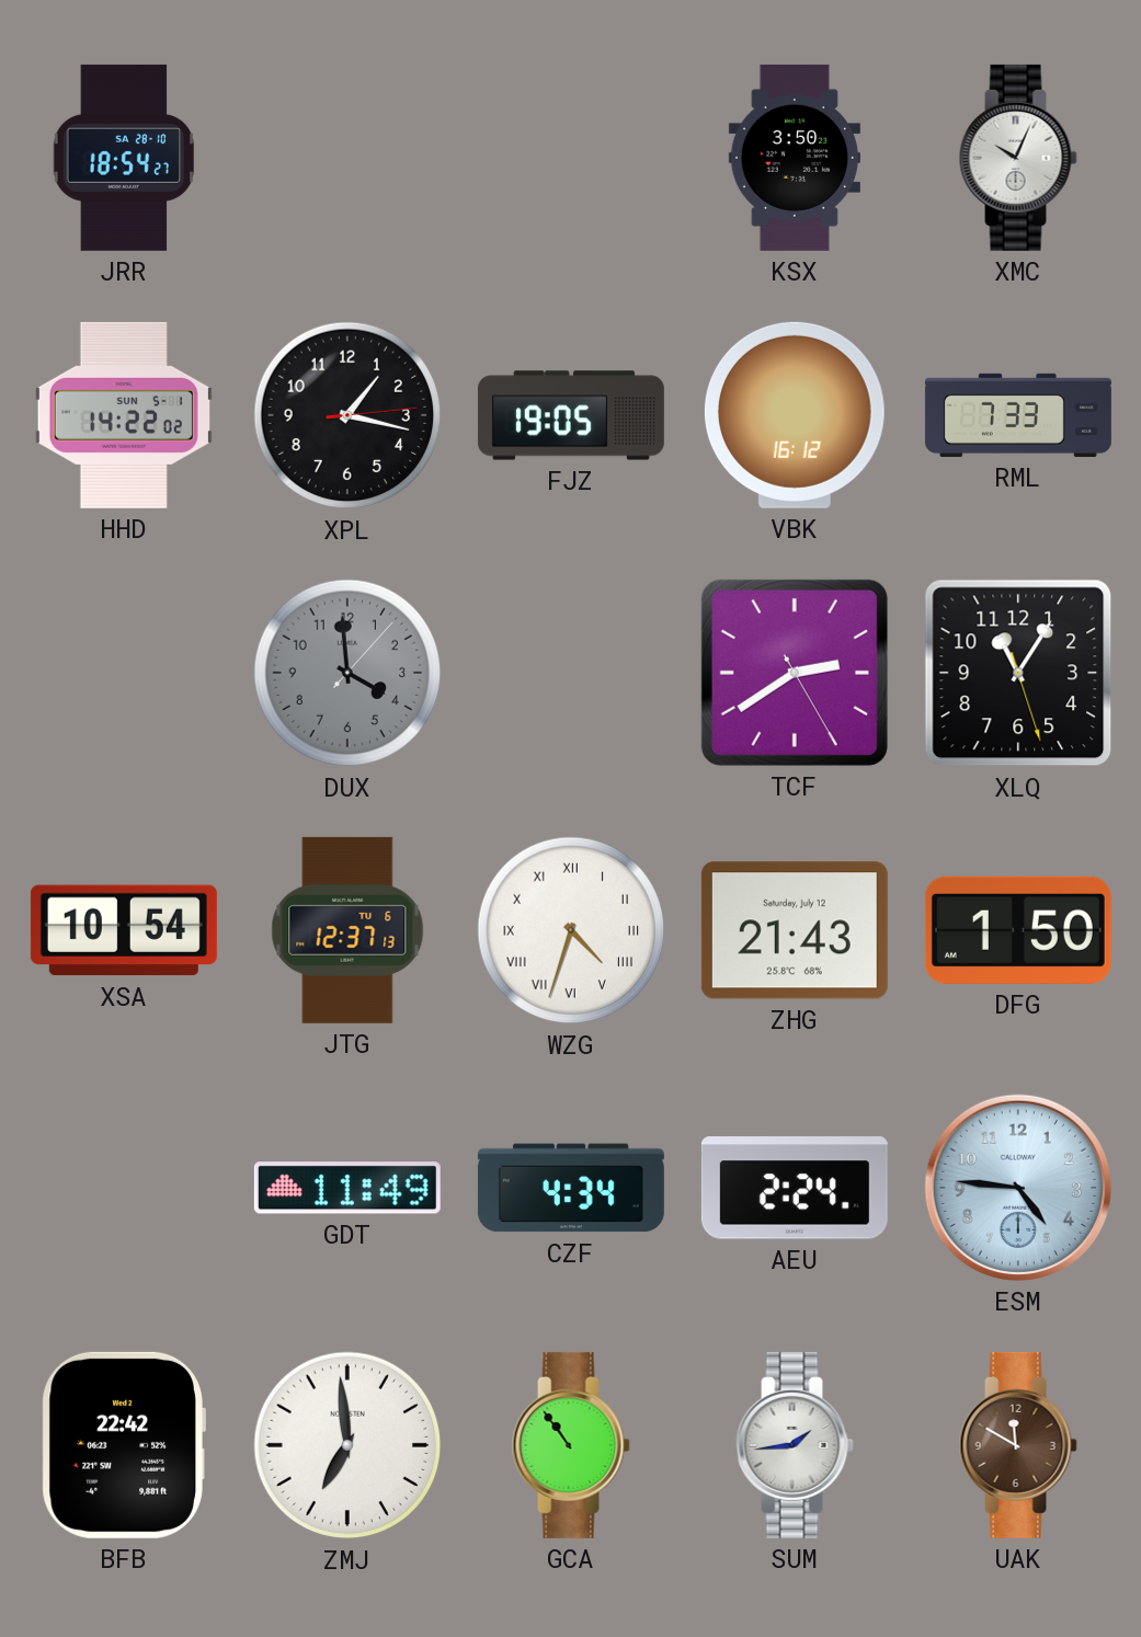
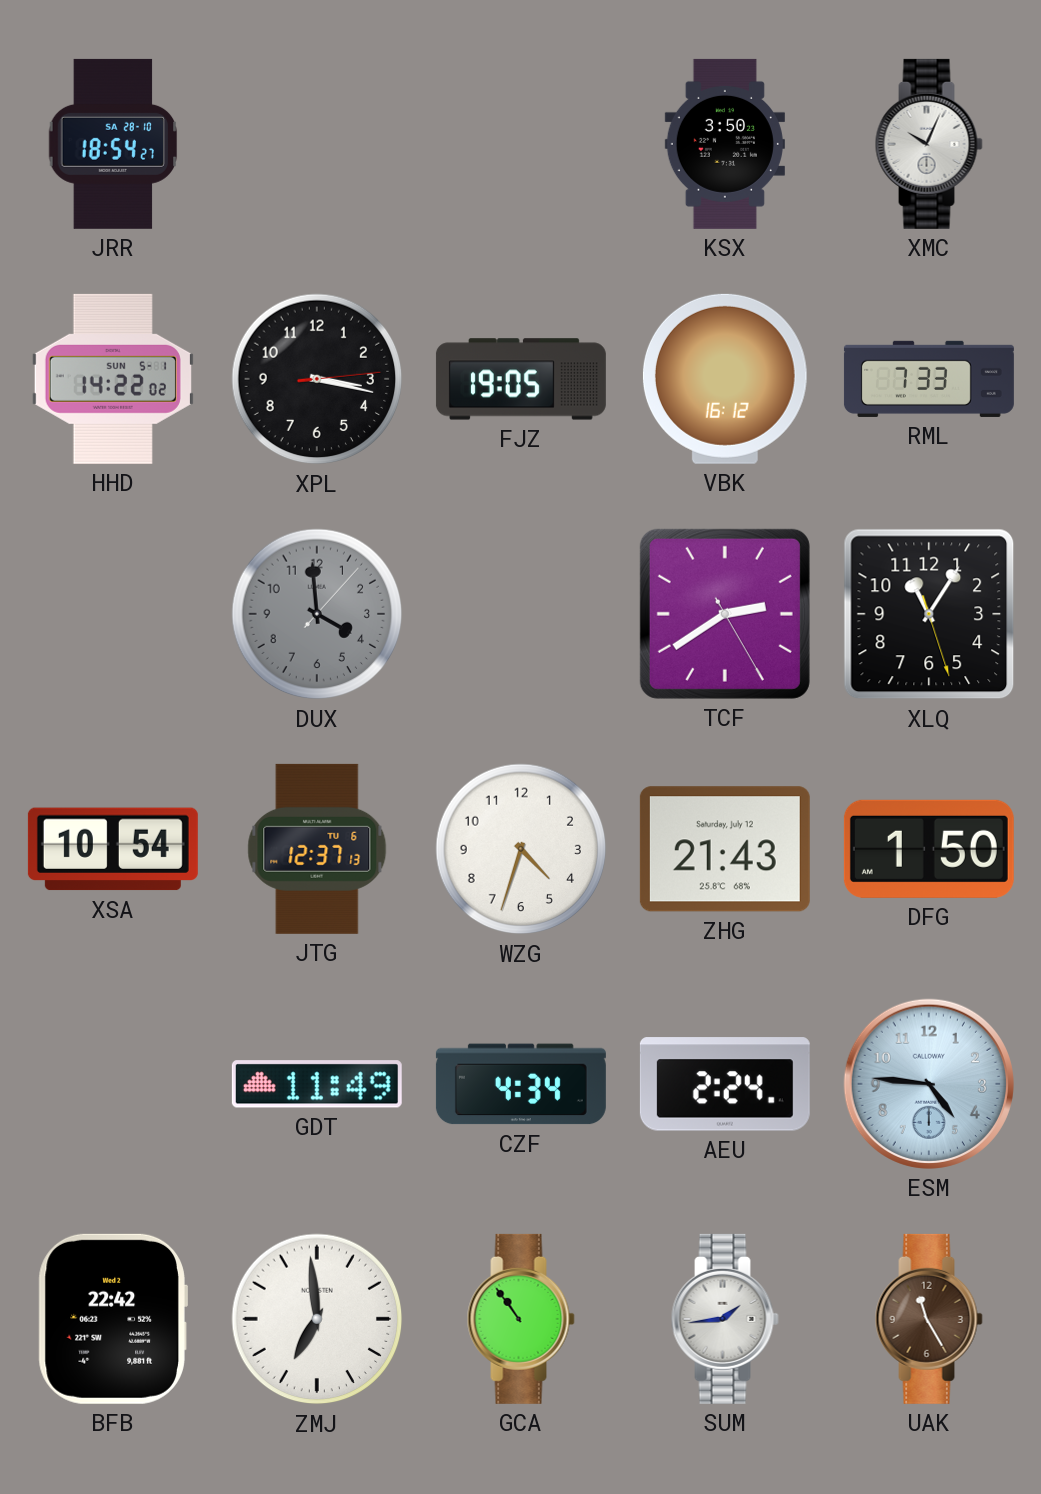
XPL: 1:17 -> 3:17
WZG numerals: Roman -> Arabic
UAK: 11:50 -> 11:25
